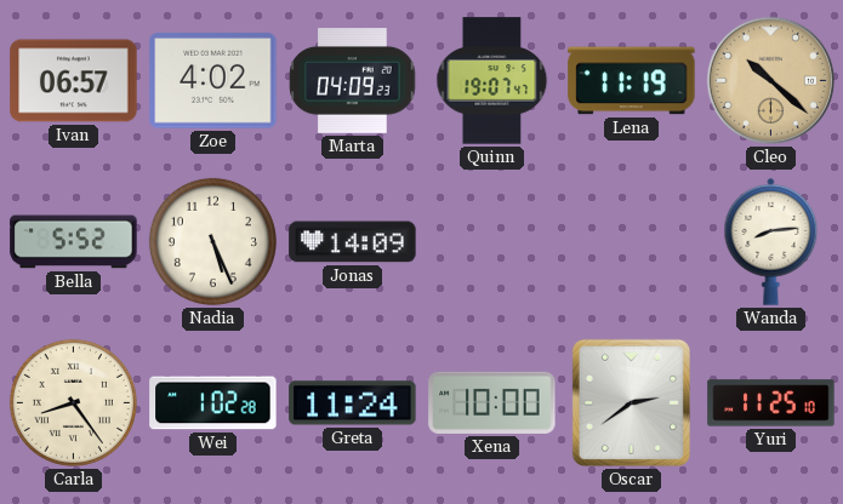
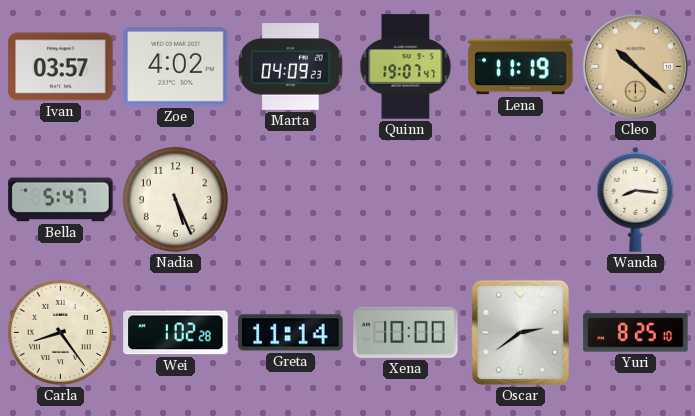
Ivan: 06:57 -> 03:57
Bella: 5:52 -> 5:47
Jonas: 14:09 -> none
Wanda: 8:14 -> 8:16
Greta: 11:24 -> 11:14
Yuri: 11:25 -> 8:25
